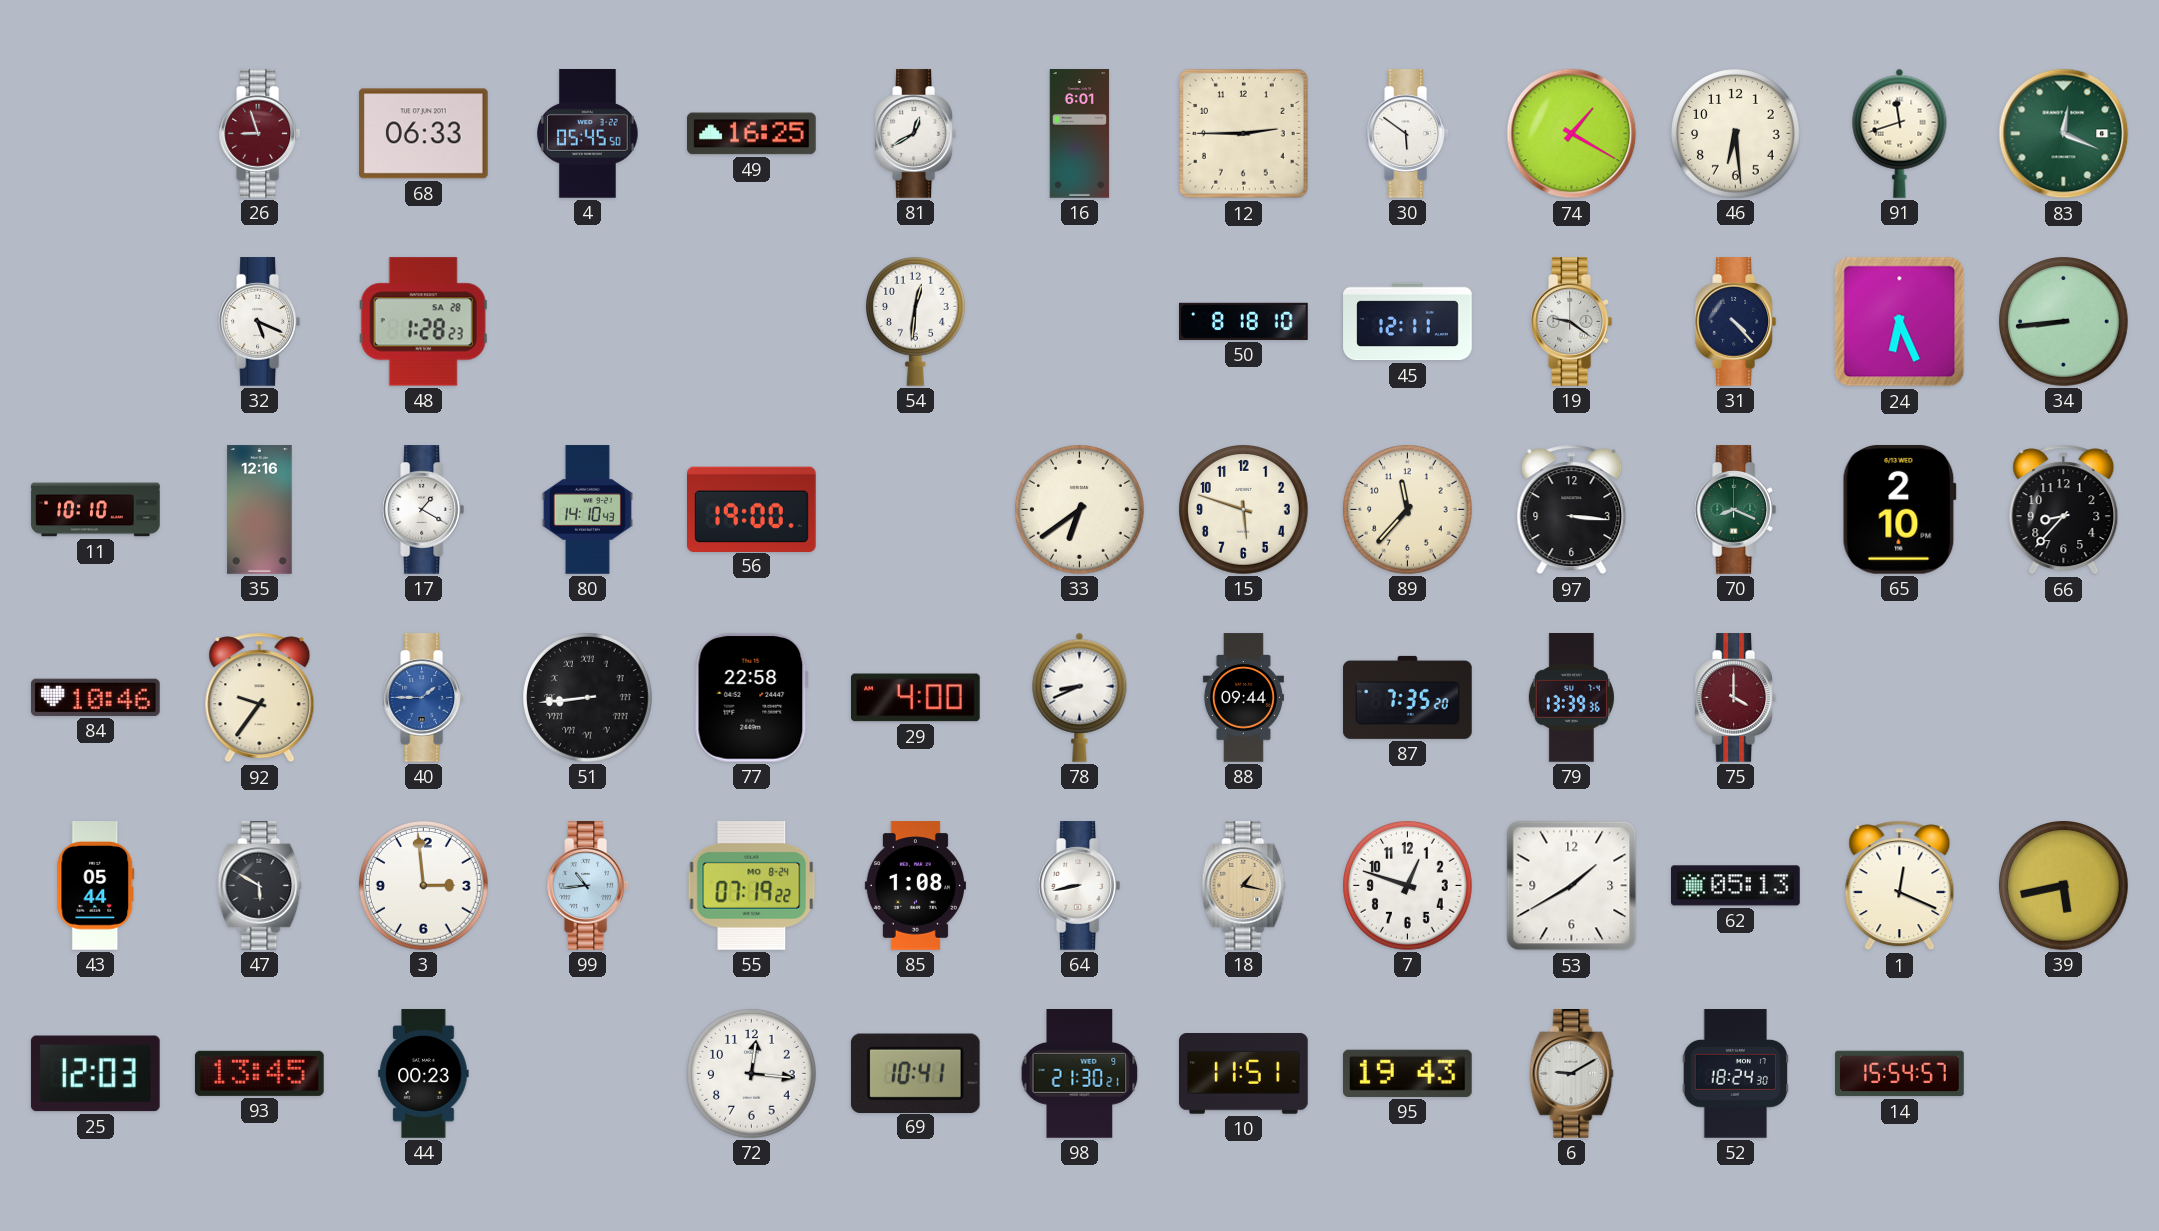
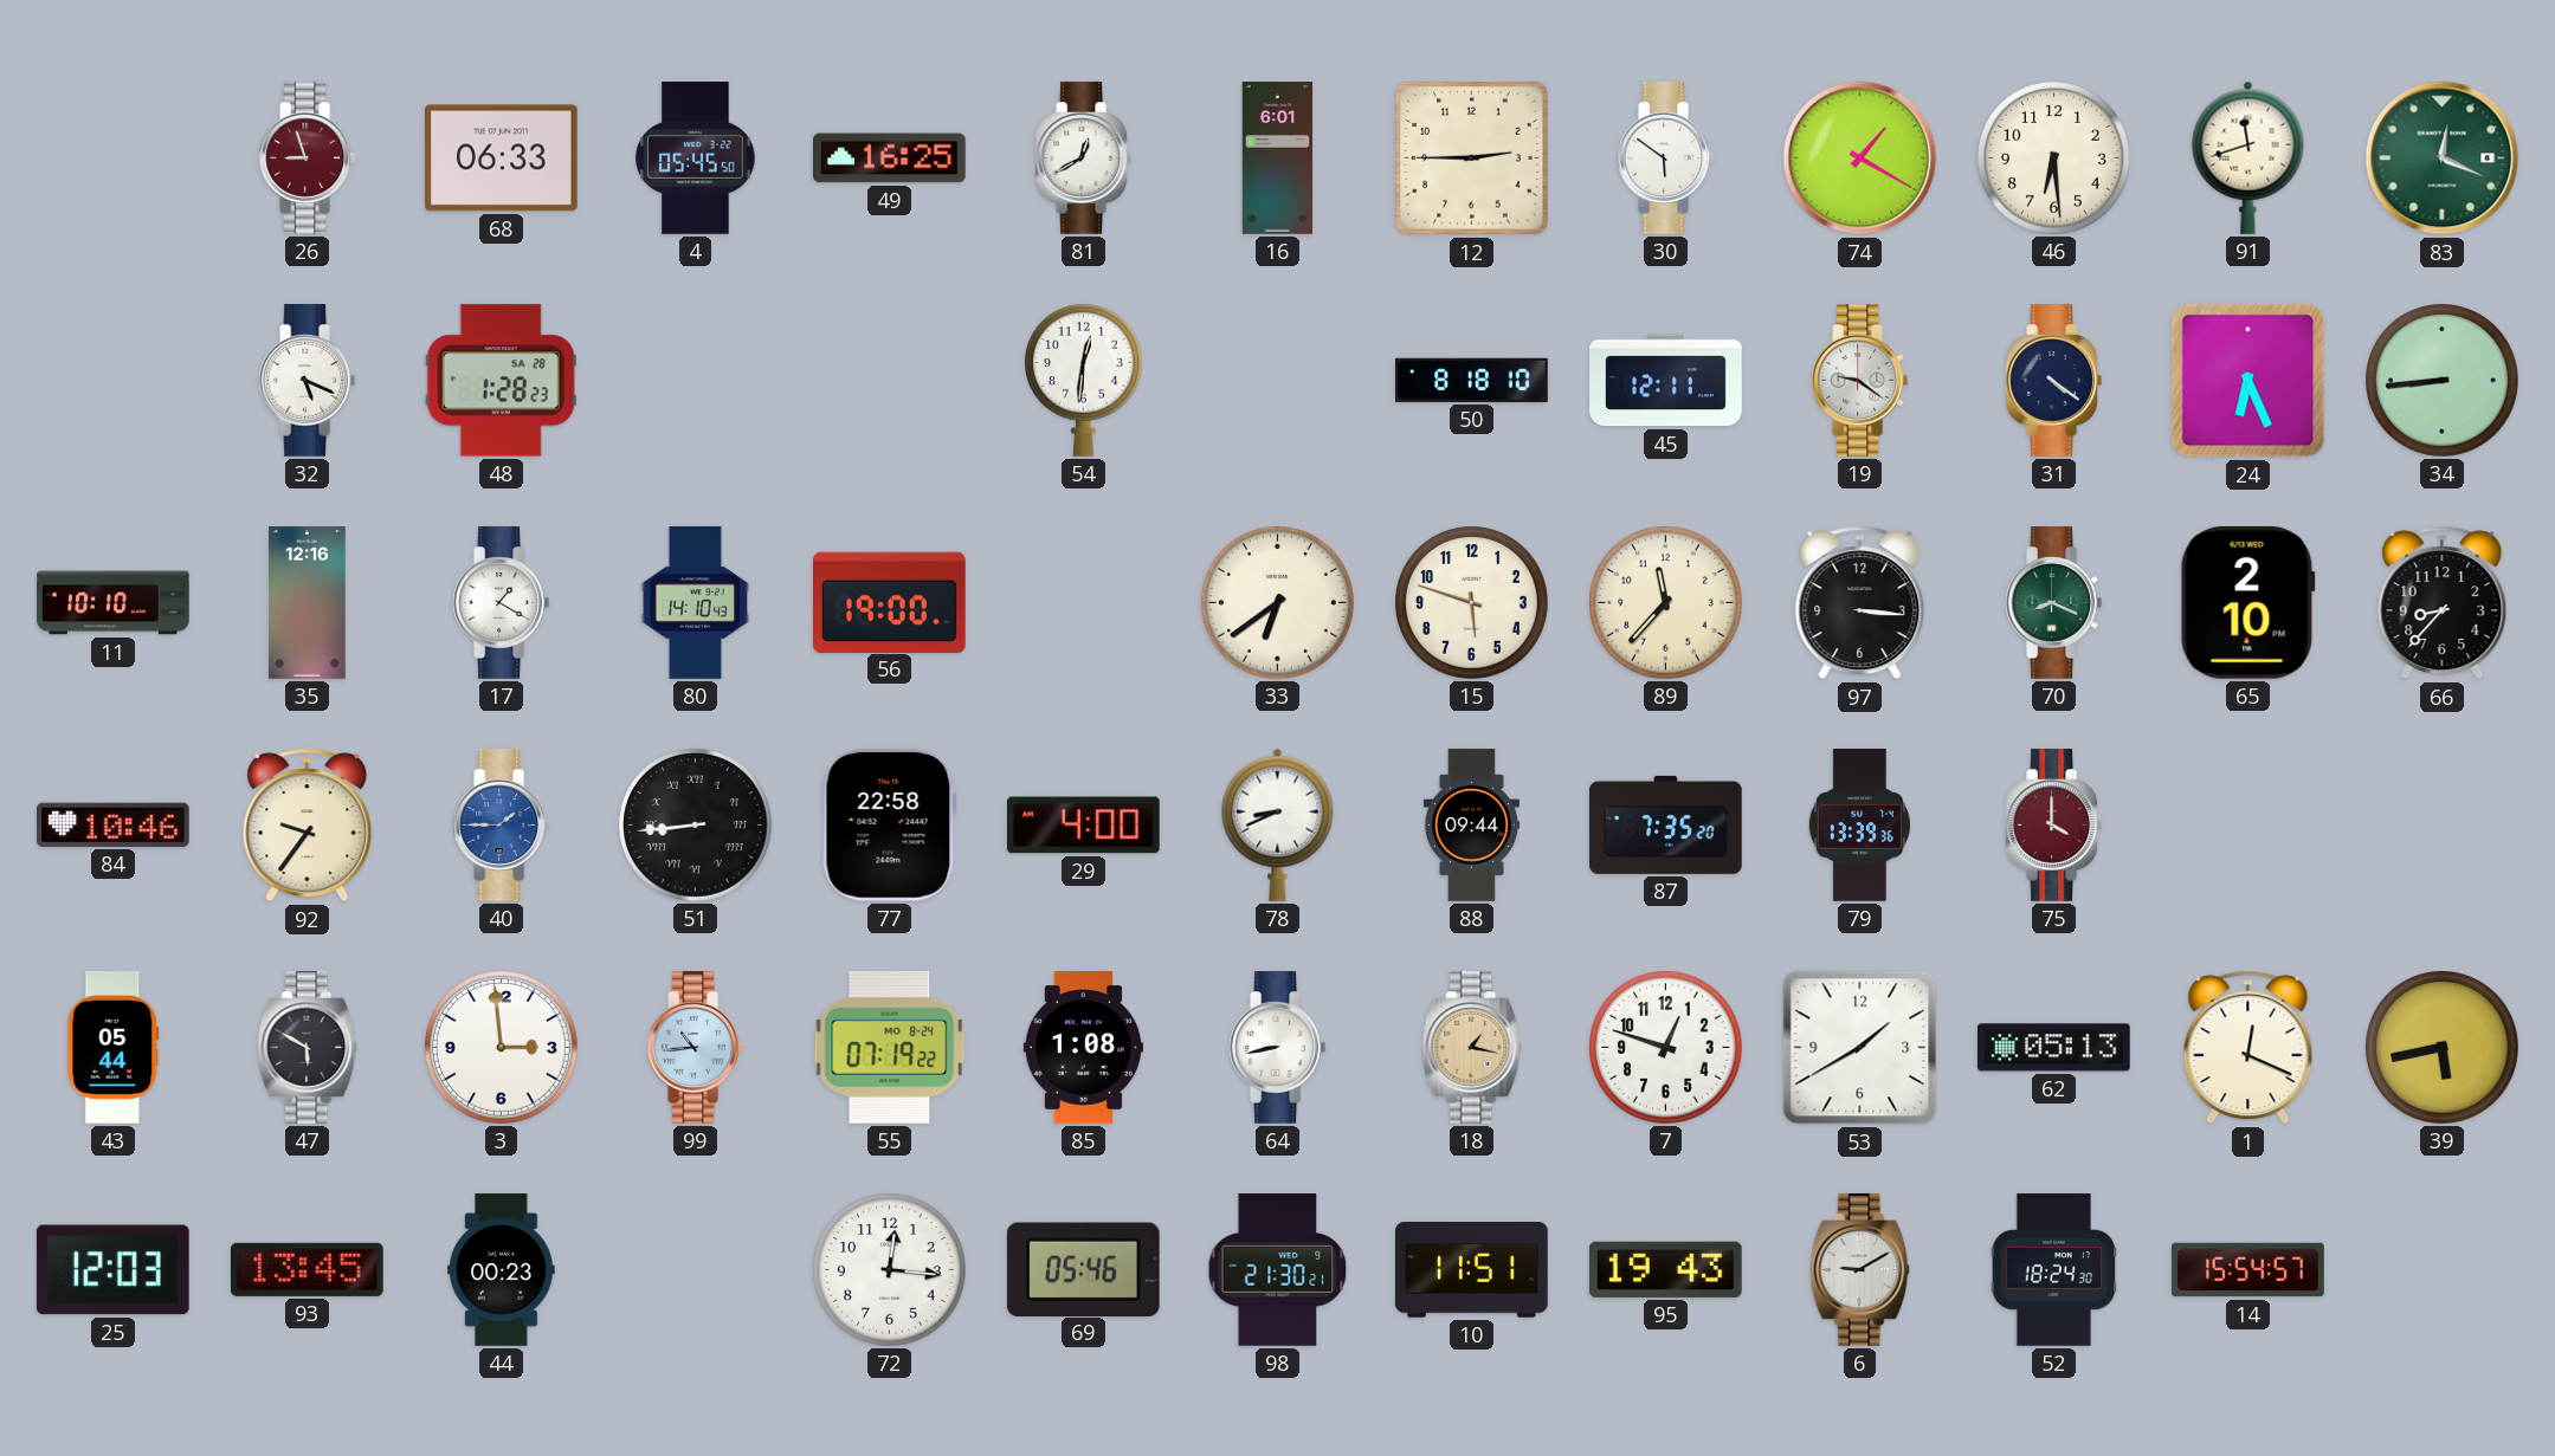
31: 4:23 -> 4:21
69: 10:41 -> 05:46
